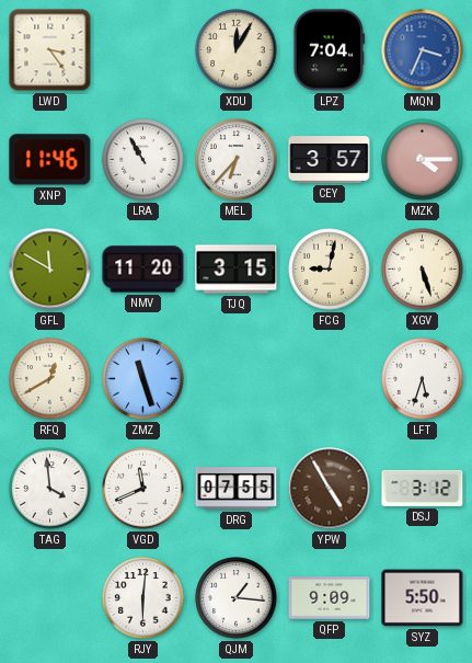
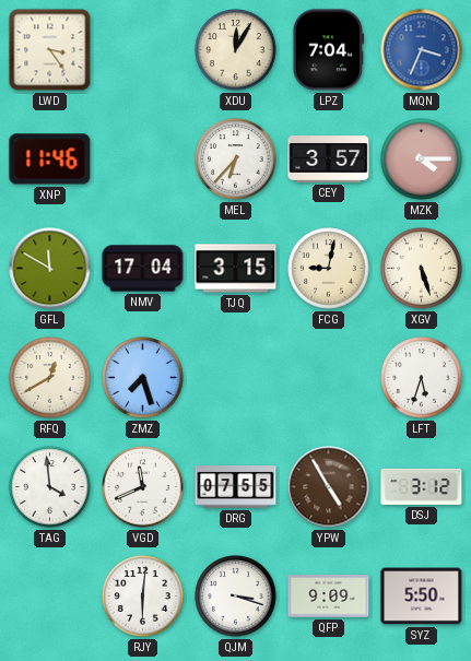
LRA: 10:55 -> none
NMV: 11:20 -> 17:04
ZMZ: 11:27 -> 7:27
QJM: 1:16 -> 3:18
